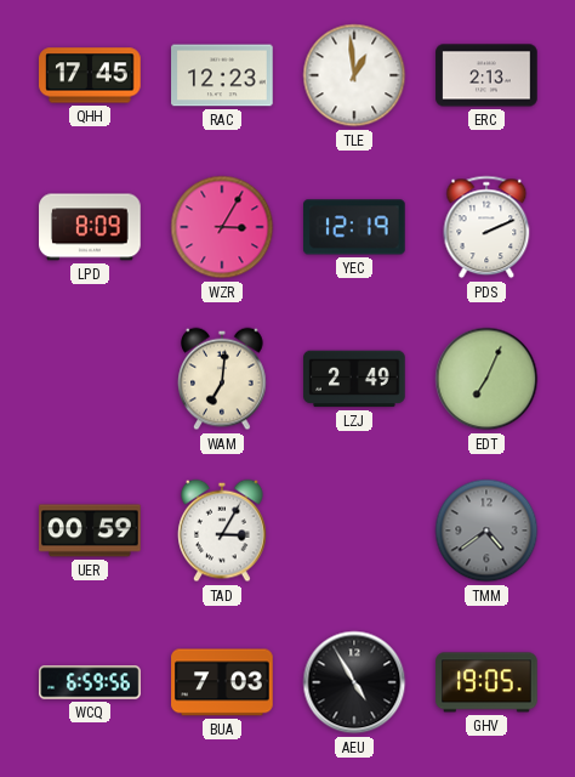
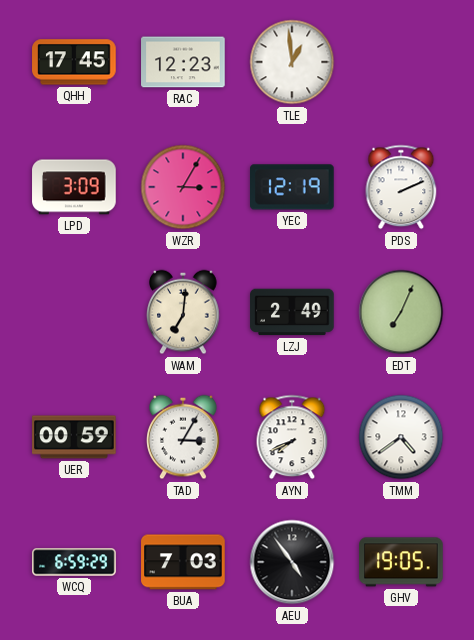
ERC: 2:13 -> none
LPD: 8:09 -> 3:09
AYN: none -> 7:41
TMM dial: grey -> white
WCQ: 6:59:56 -> 6:59:29
AEU: 4:55 -> 4:54
